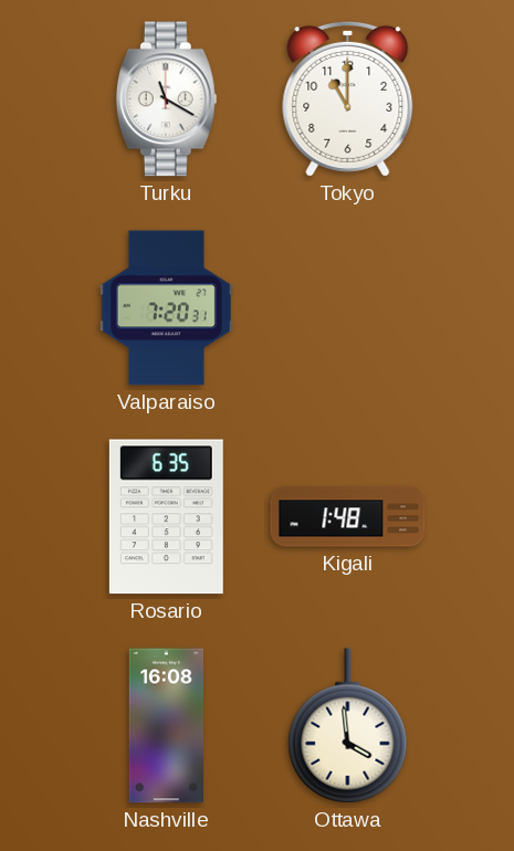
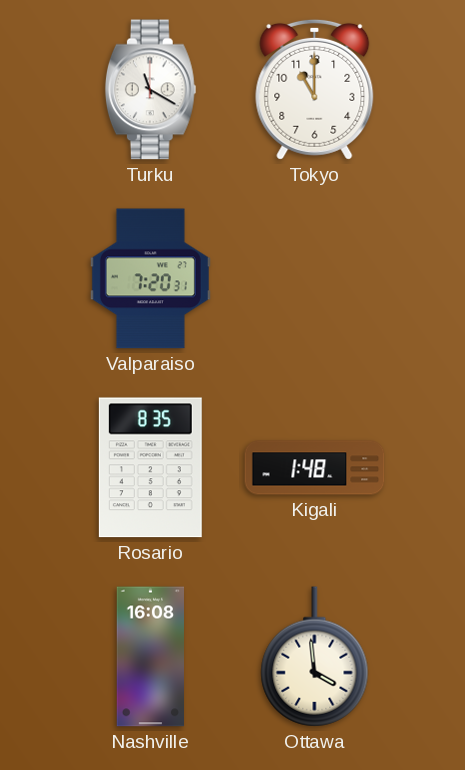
Rosario: 6:35 -> 8:35
